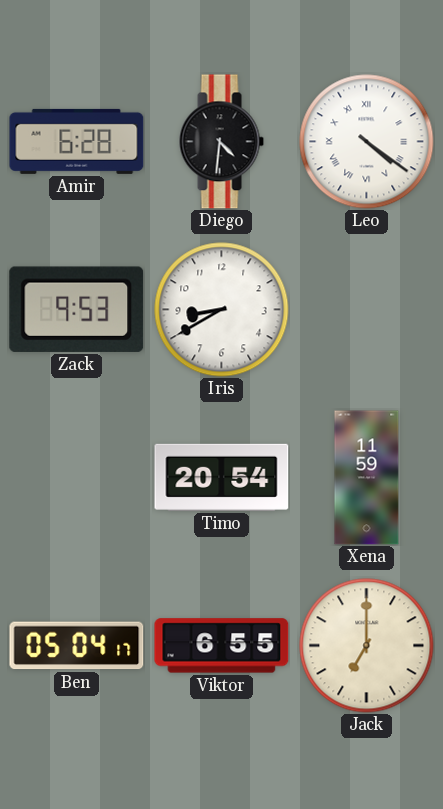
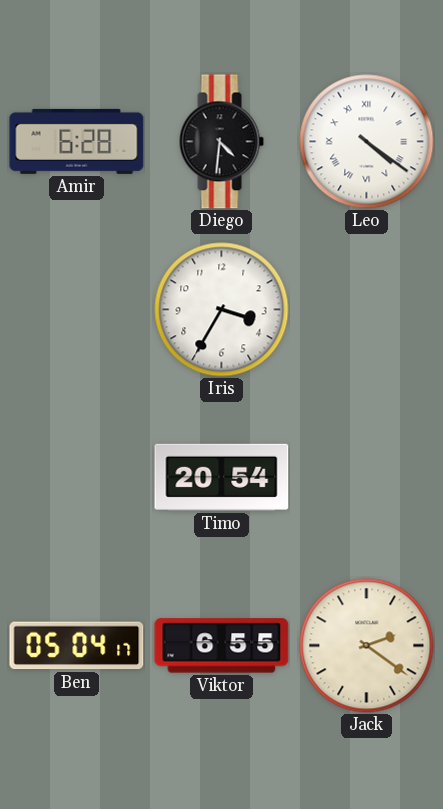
Zack: 9:53 -> none
Iris: 8:40 -> 3:35
Xena: 11:59 -> none
Jack: 7:00 -> 2:21
